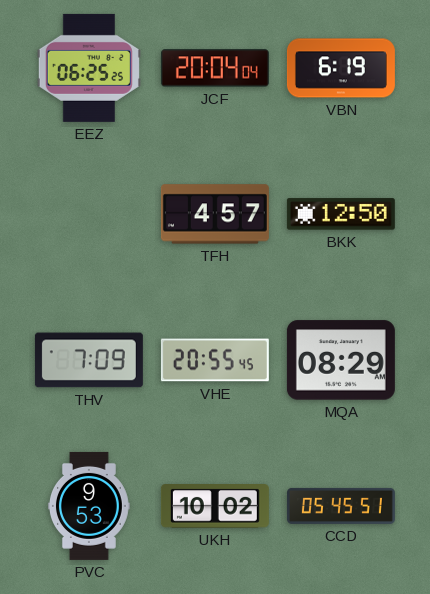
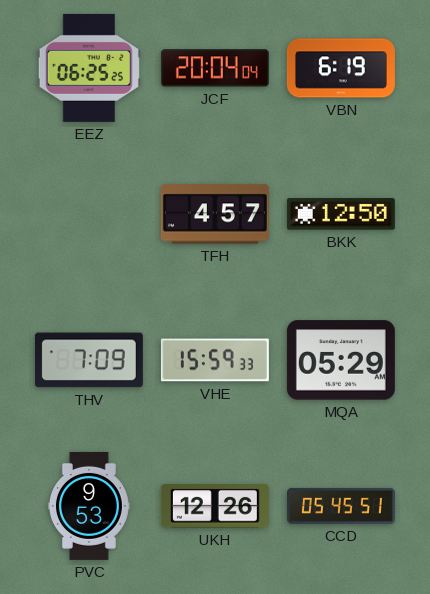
VHE: 20:55 -> 15:59
MQA: 08:29 -> 05:29
UKH: 10:02 -> 12:26
